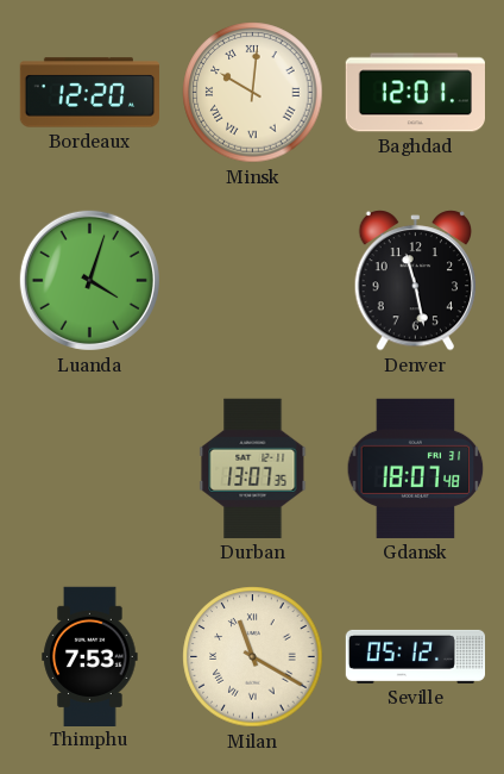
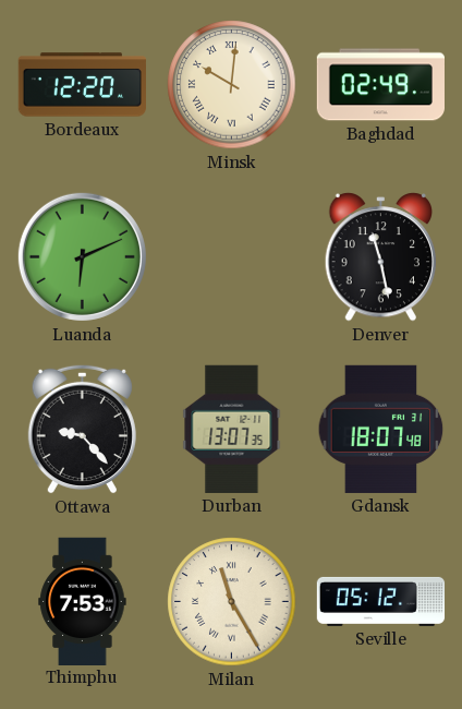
Baghdad: 12:01 -> 02:49
Luanda: 4:03 -> 6:11
Ottawa: none -> 9:23
Milan: 11:20 -> 11:25
